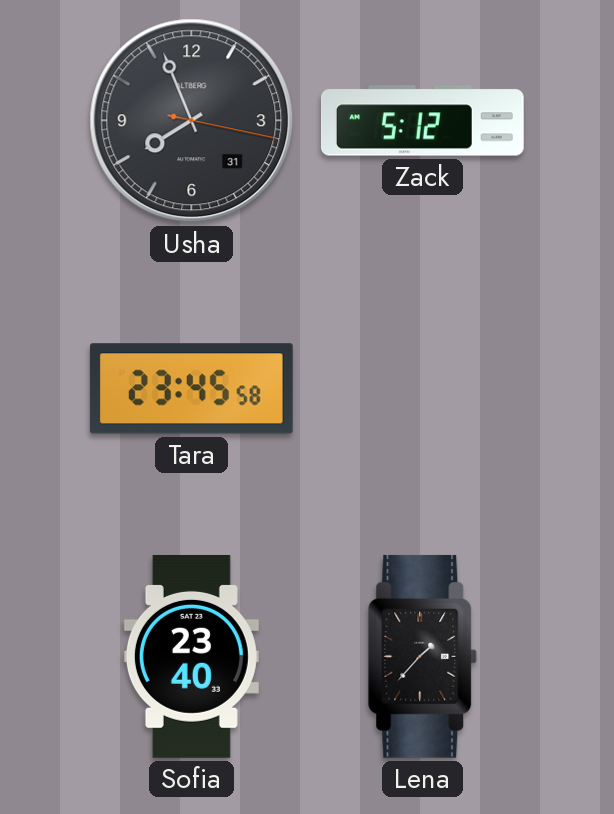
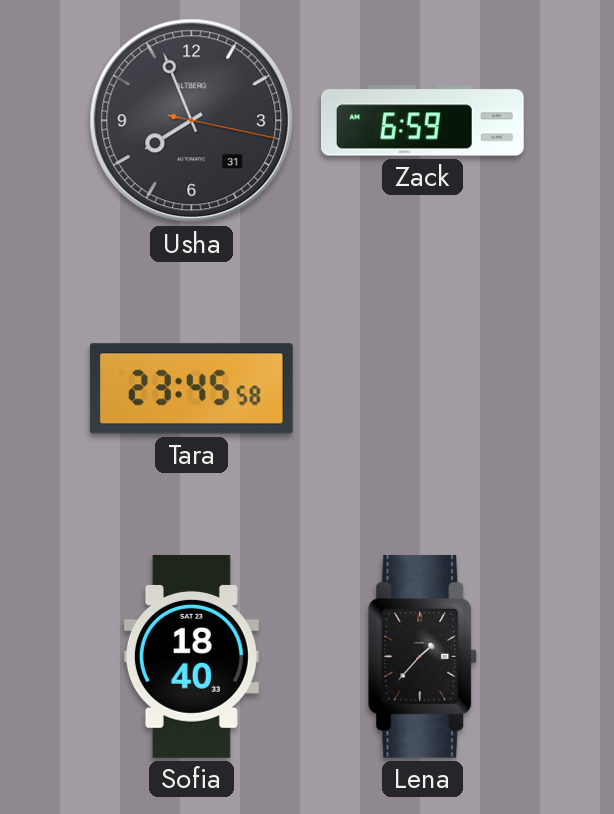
Zack: 5:12 -> 6:59
Sofia: 23:40 -> 18:40
